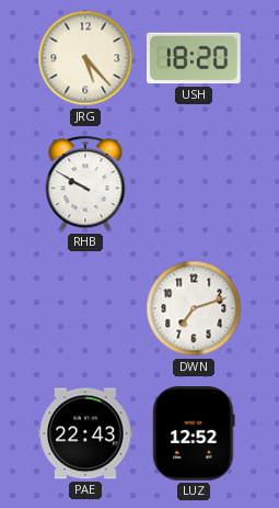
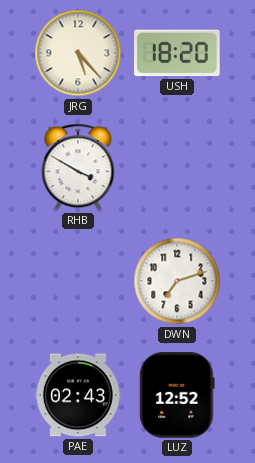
RHB: 9:50 -> 3:50
PAE: 22:43 -> 02:43
